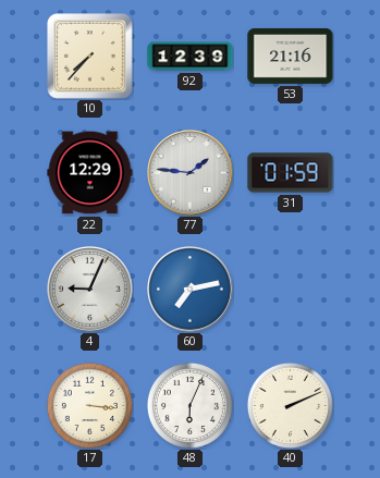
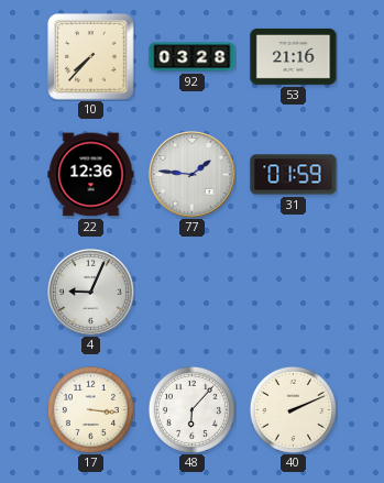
92: 12:39 -> 03:28
22: 12:29 -> 12:36
60: 7:13 -> none
48: 6:04 -> 6:07
